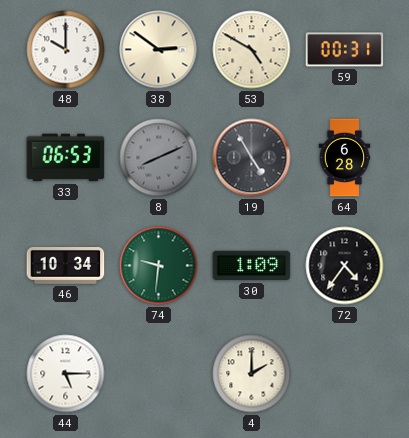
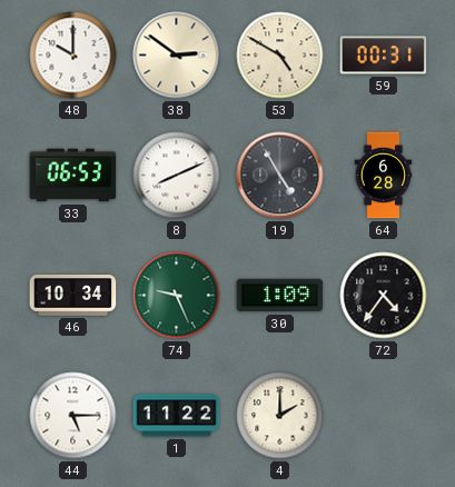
8 dial: grey -> white
74: 9:31 -> 9:26
1: none -> 11:22
